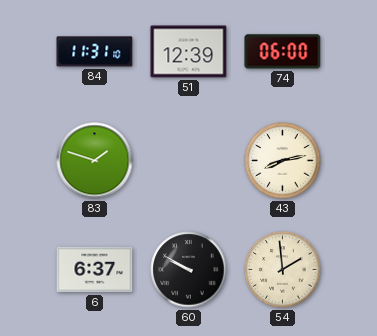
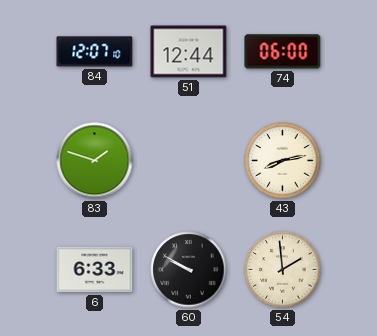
84: 11:31 -> 12:07
51: 12:39 -> 12:44
6: 6:37 -> 6:33
